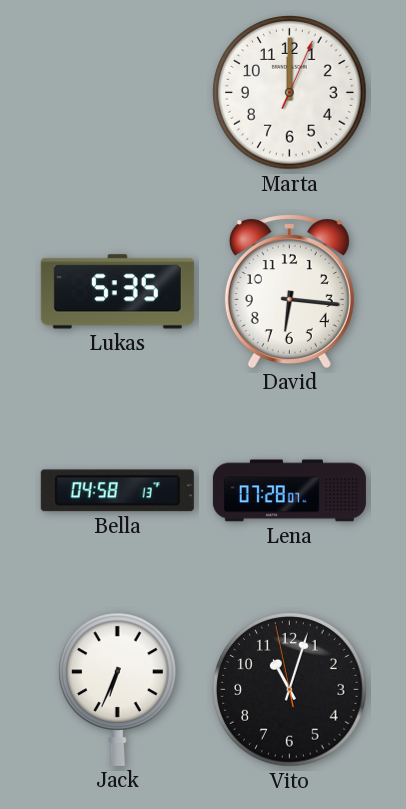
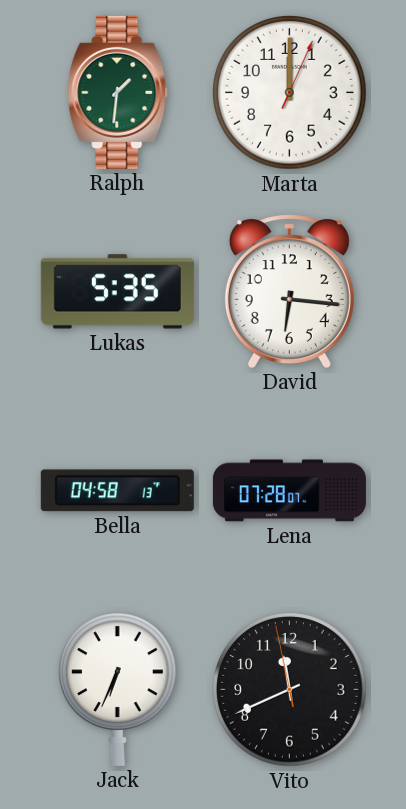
Ralph: none -> 1:31
Vito: 11:02 -> 11:40
